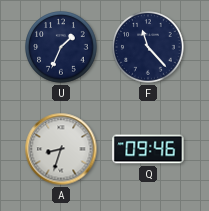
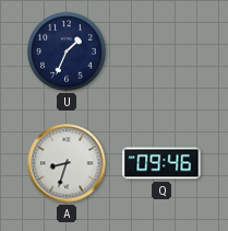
F: 11:23 -> none
